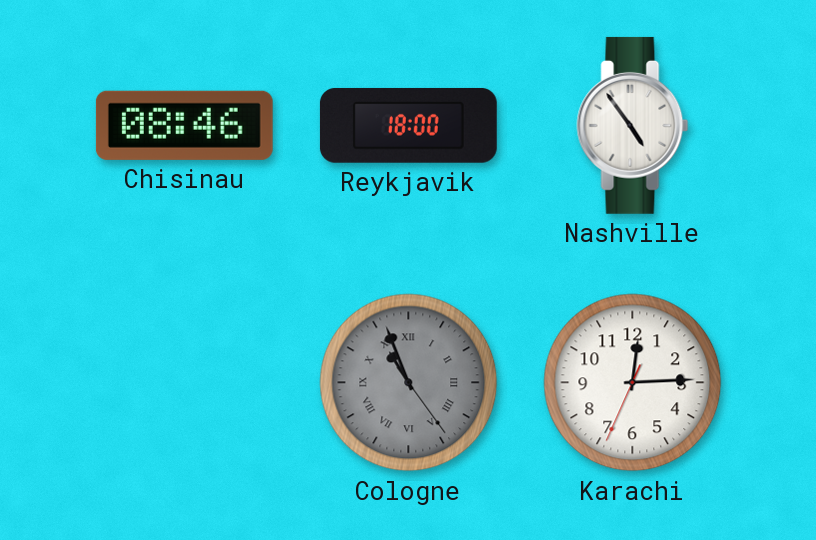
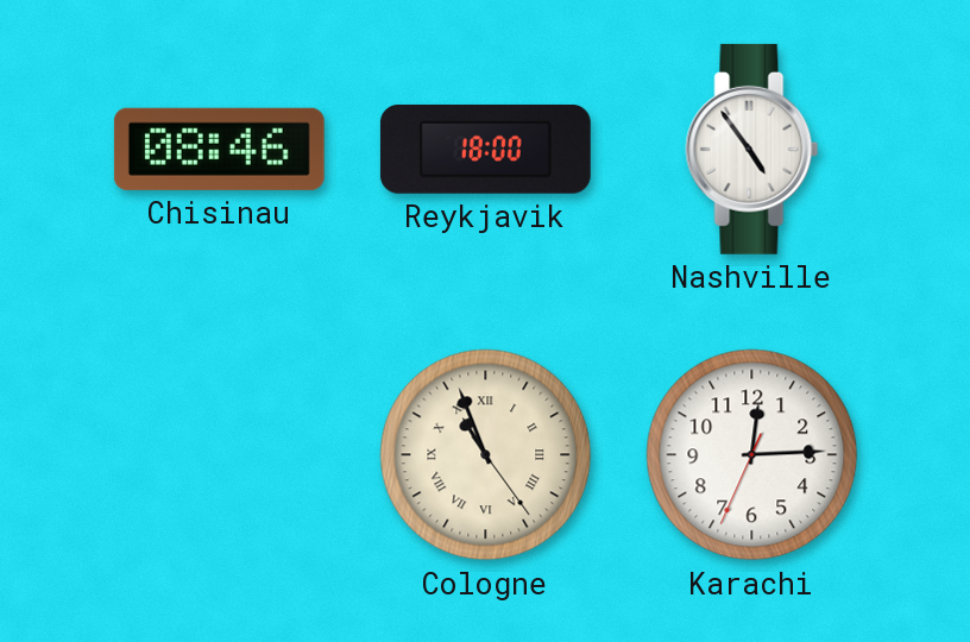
Cologne dial: grey -> cream
